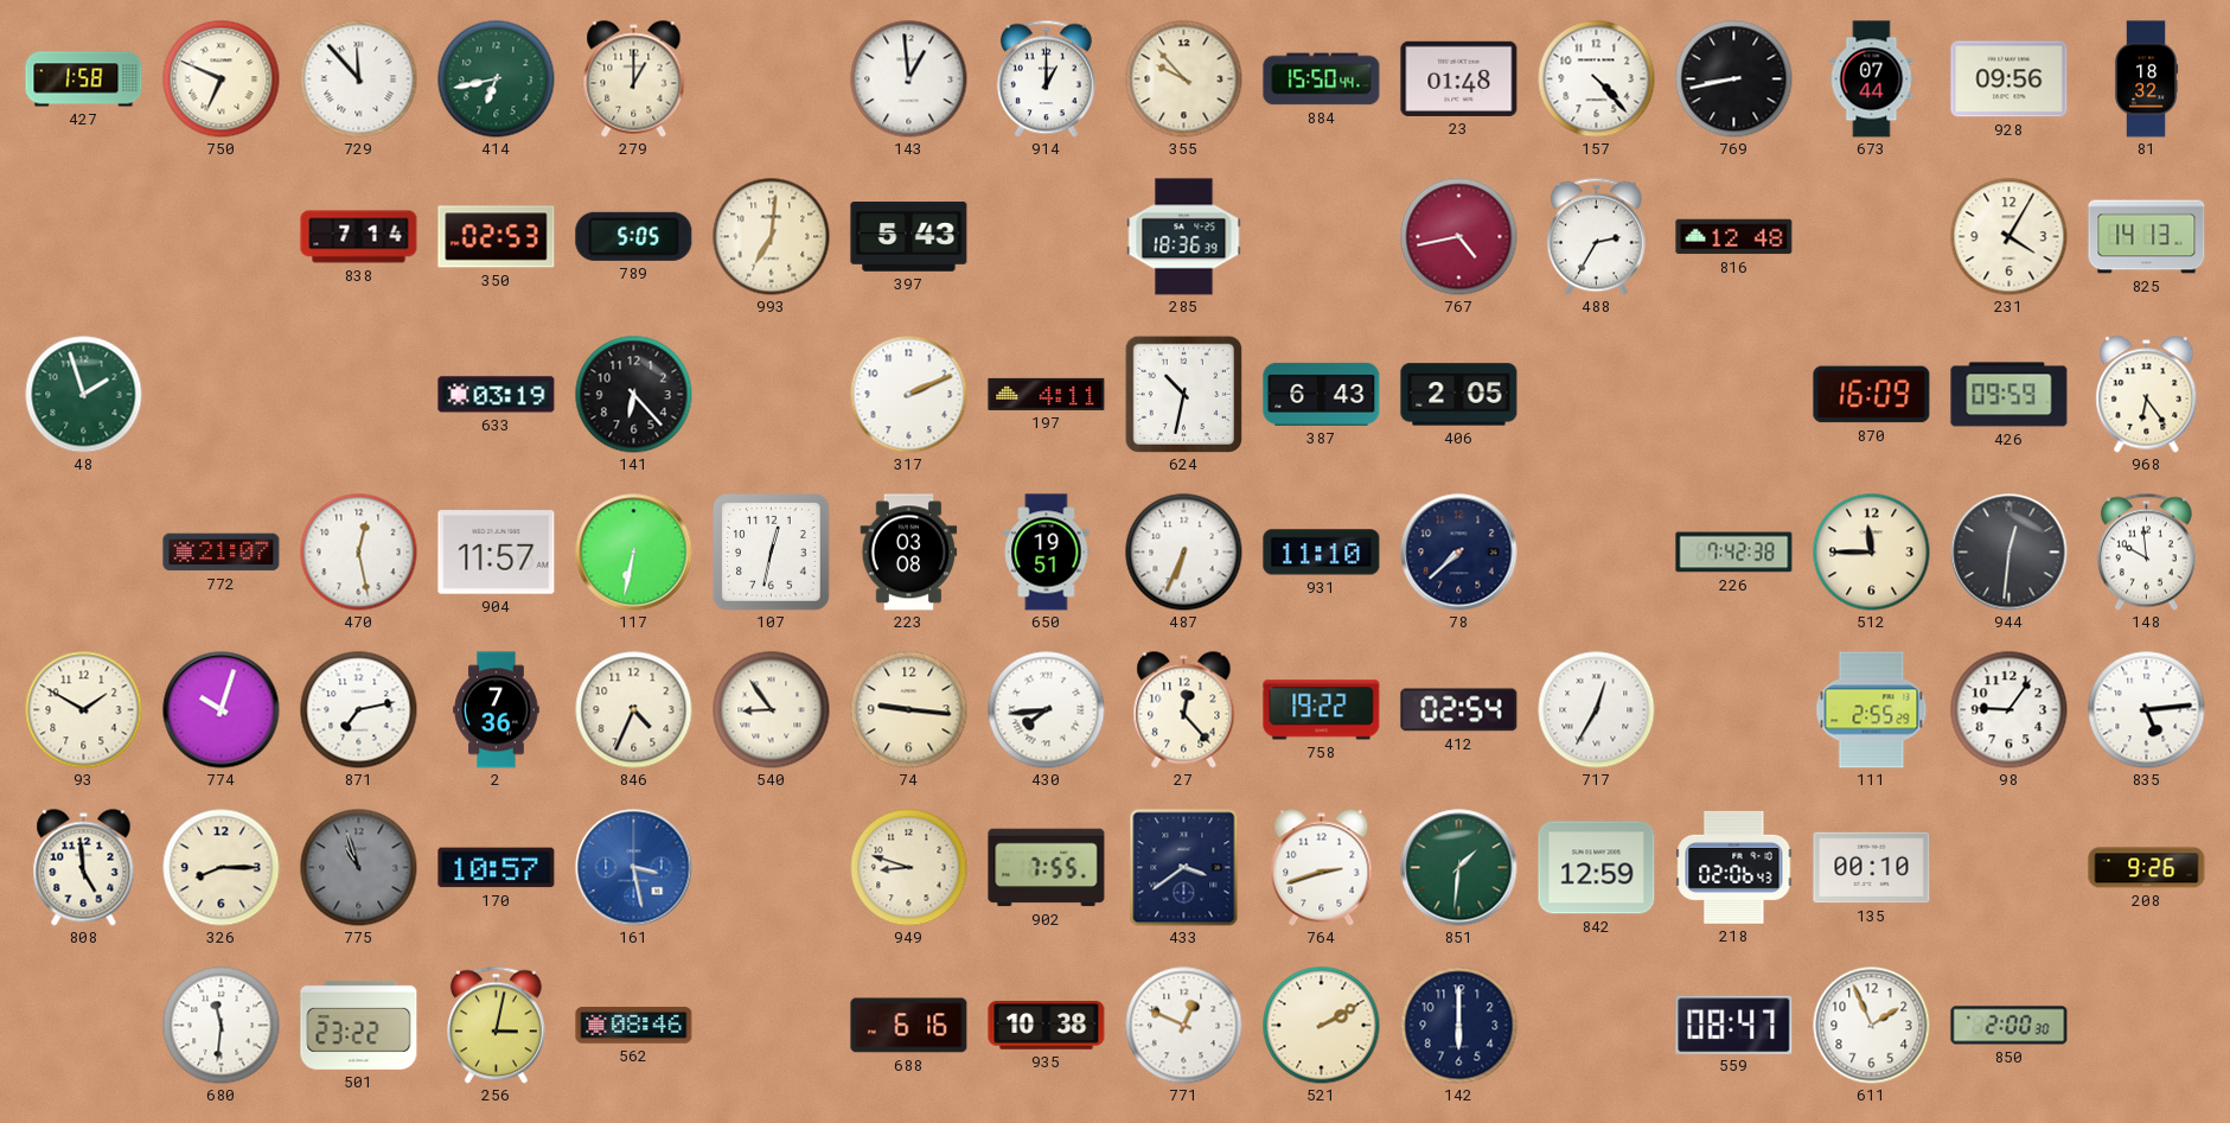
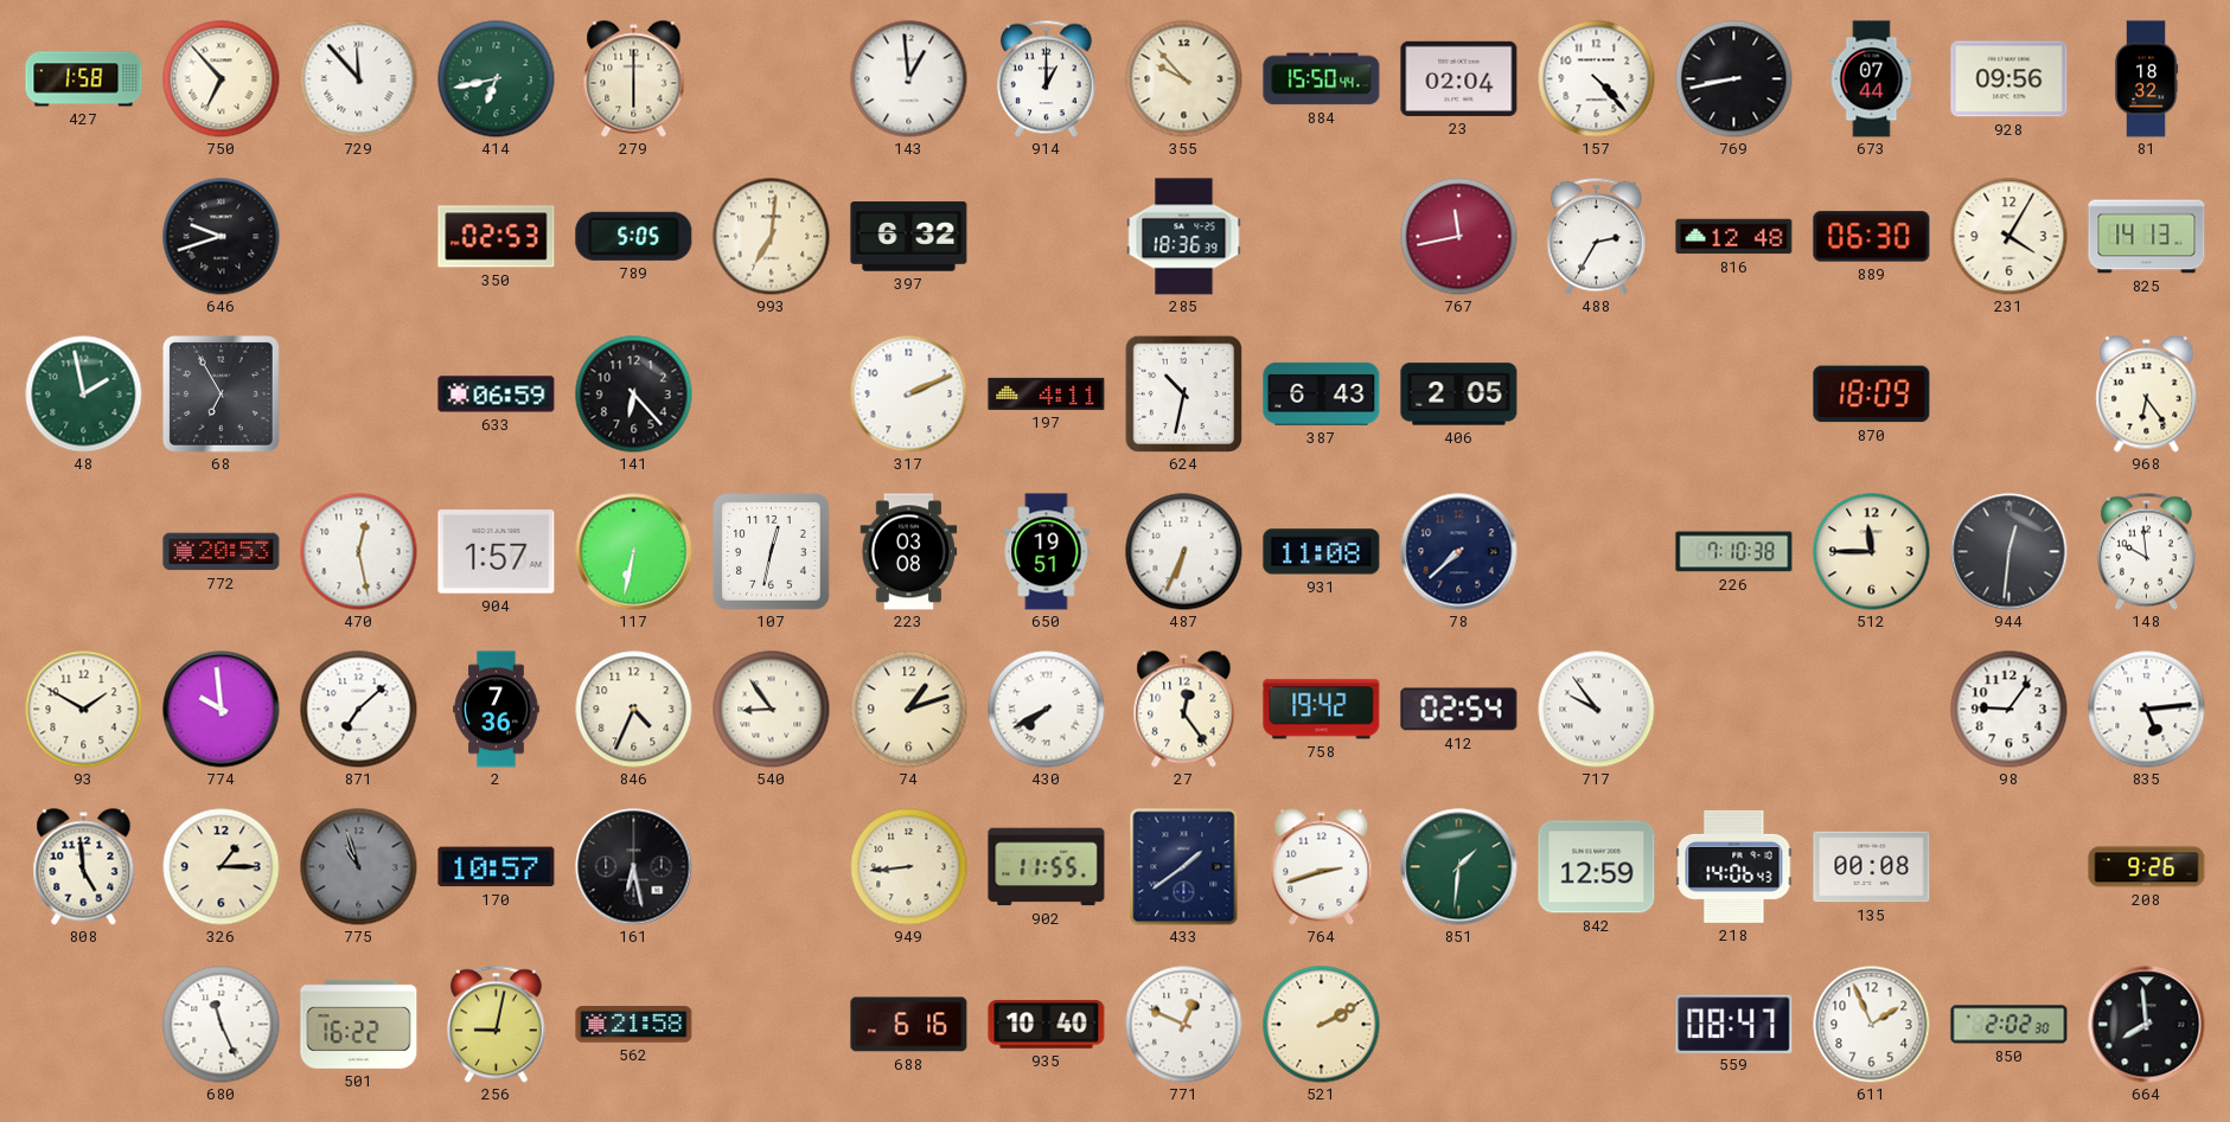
750: 6:49 -> 6:53
279: 1:00 -> 6:00
23: 01:48 -> 02:04
646: none -> 9:42
838: 7:14 -> none
397: 5:43 -> 6:32
767: 4:43 -> 11:43
889: none -> 06:30
48: 1:57 -> 1:58
68: none -> 6:55
633: 03:19 -> 06:59
870: 16:09 -> 18:09
426: 09:59 -> none
772: 21:07 -> 20:53
904: 11:57 -> 1:57
931: 11:10 -> 11:08
226: 7:42 -> 7:10
774: 10:03 -> 9:59
871: 7:13 -> 7:08
74: 9:16 -> 1:12
430: 7:44 -> 7:40
27: 12:23 -> 12:24
758: 19:22 -> 19:42
717: 12:35 -> 9:54
111: 2:55 -> none
326: 8:15 -> 1:15
161: 3:28 -> 6:28
161 dial: blue -> black
949: 8:48 -> 8:44
902: 7:55 -> 11:55
433: 3:39 -> 1:39
218: 02:06 -> 14:06
135: 00:10 -> 00:08
680: 11:31 -> 11:26
501: 23:22 -> 16:22
256: 3:02 -> 9:02
562: 08:46 -> 21:58
935: 10:38 -> 10:40
142: 6:00 -> none
850: 2:00 -> 2:02
664: none -> 7:59
